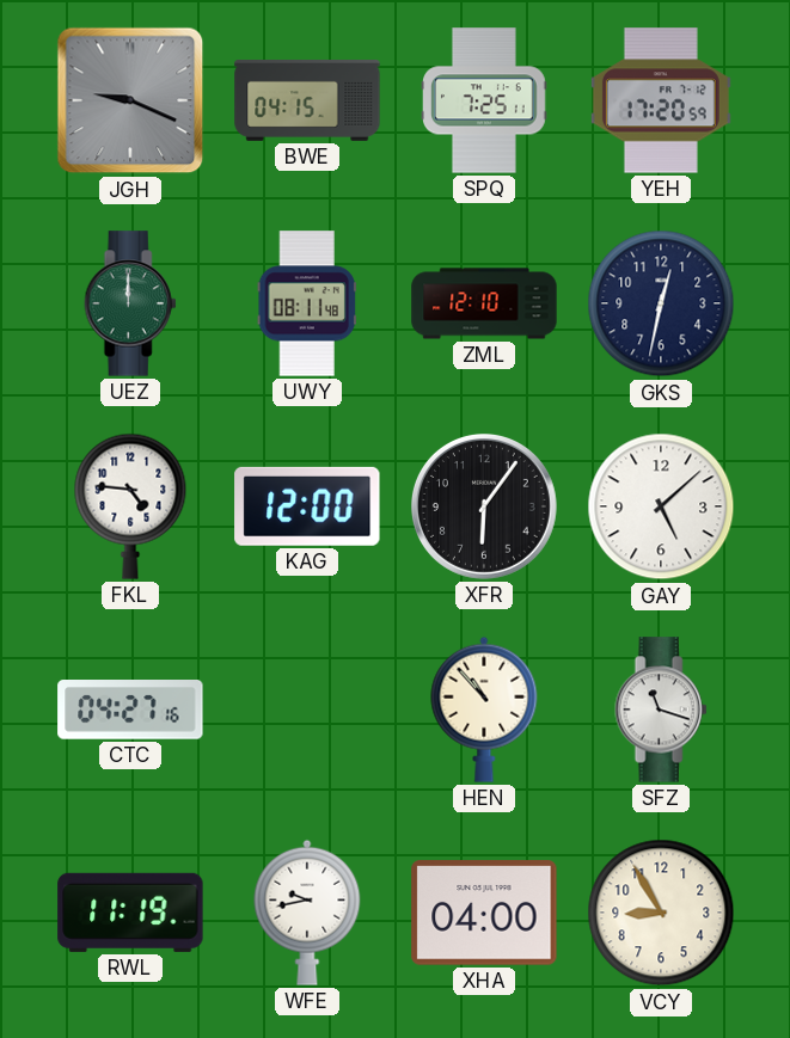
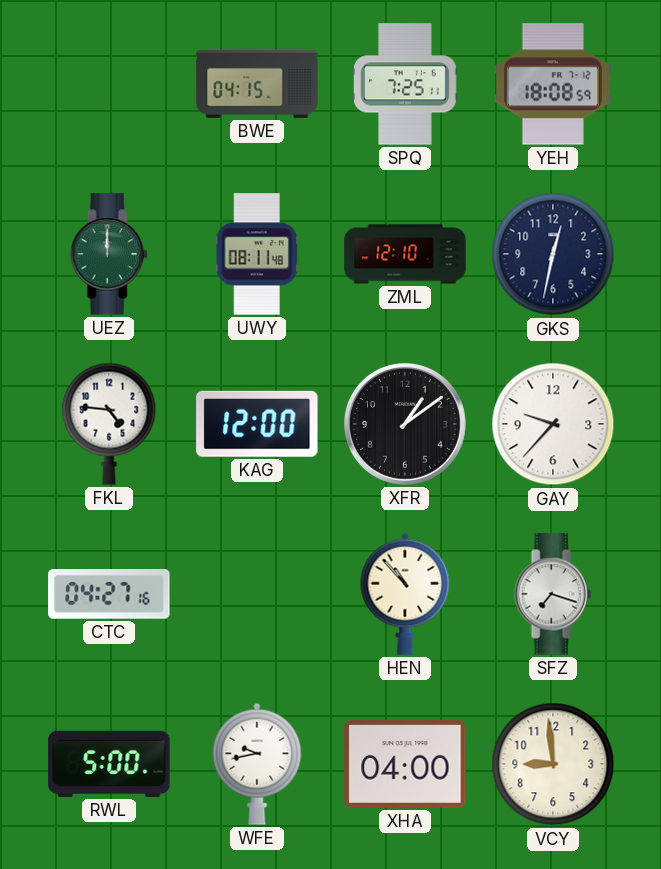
JGH: 9:19 -> none
YEH: 17:20 -> 18:08
XFR: 6:06 -> 1:09
GAY: 5:08 -> 9:37
SFZ: 11:18 -> 7:18
RWL: 11:19 -> 5:00
VCY: 8:55 -> 8:59
